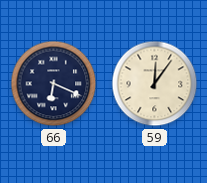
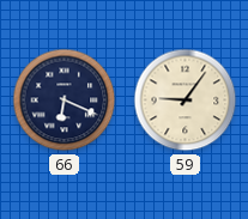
59: 12:06 -> 9:06
